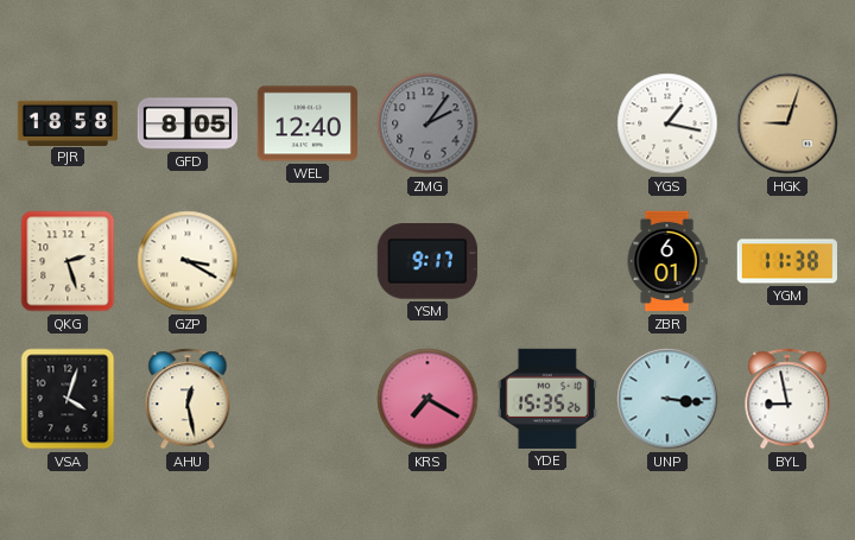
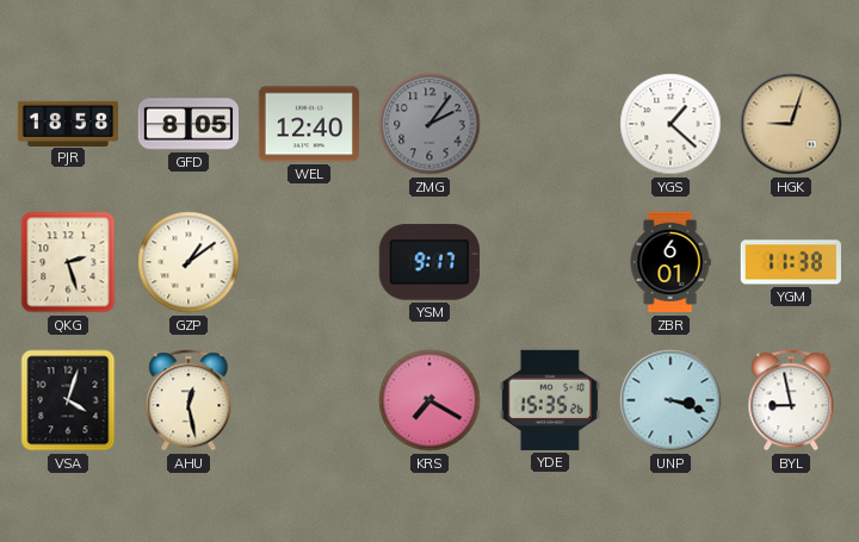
YGS: 1:17 -> 1:22
GZP: 3:20 -> 1:09
UNP: 3:16 -> 3:18
